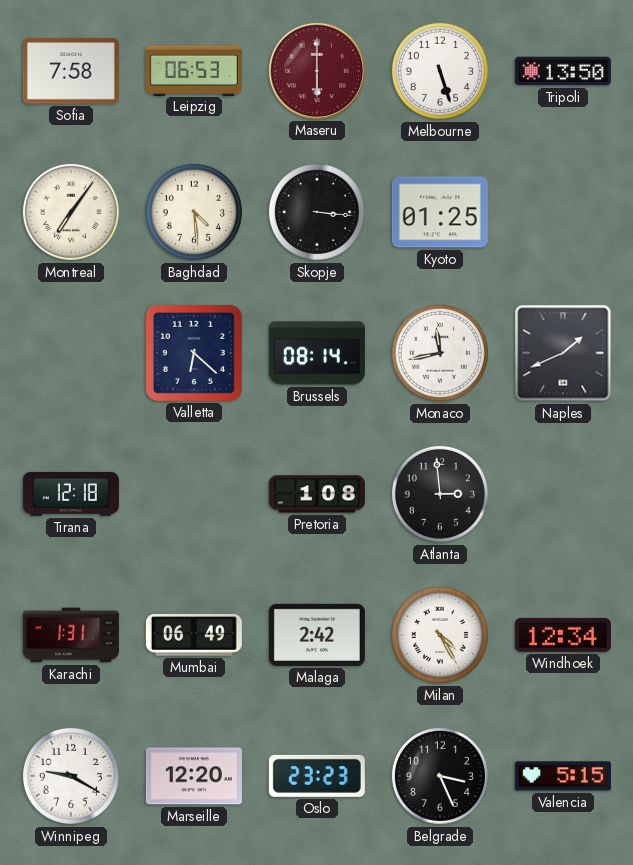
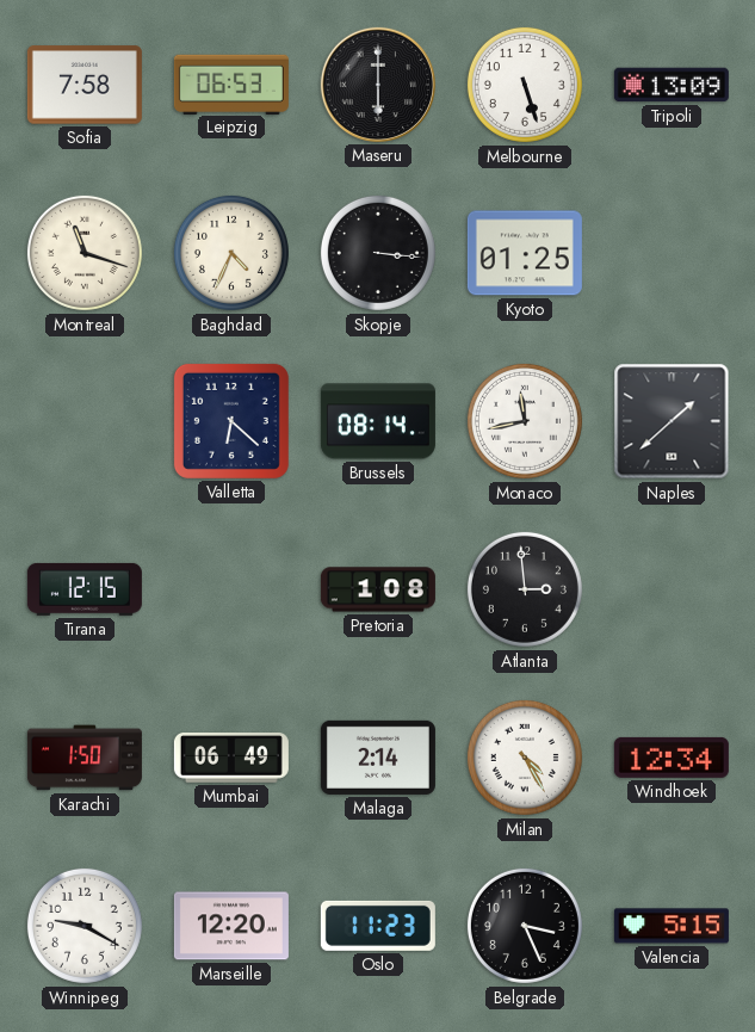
Maseru dial: burgundy -> black
Tripoli: 13:50 -> 13:09
Montreal: 7:06 -> 11:18
Baghdad: 4:29 -> 4:34
Naples: 1:41 -> 1:38
Tirana: 12:18 -> 12:15
Karachi: 1:31 -> 1:50
Malaga: 2:42 -> 2:14
Oslo: 23:23 -> 11:23
